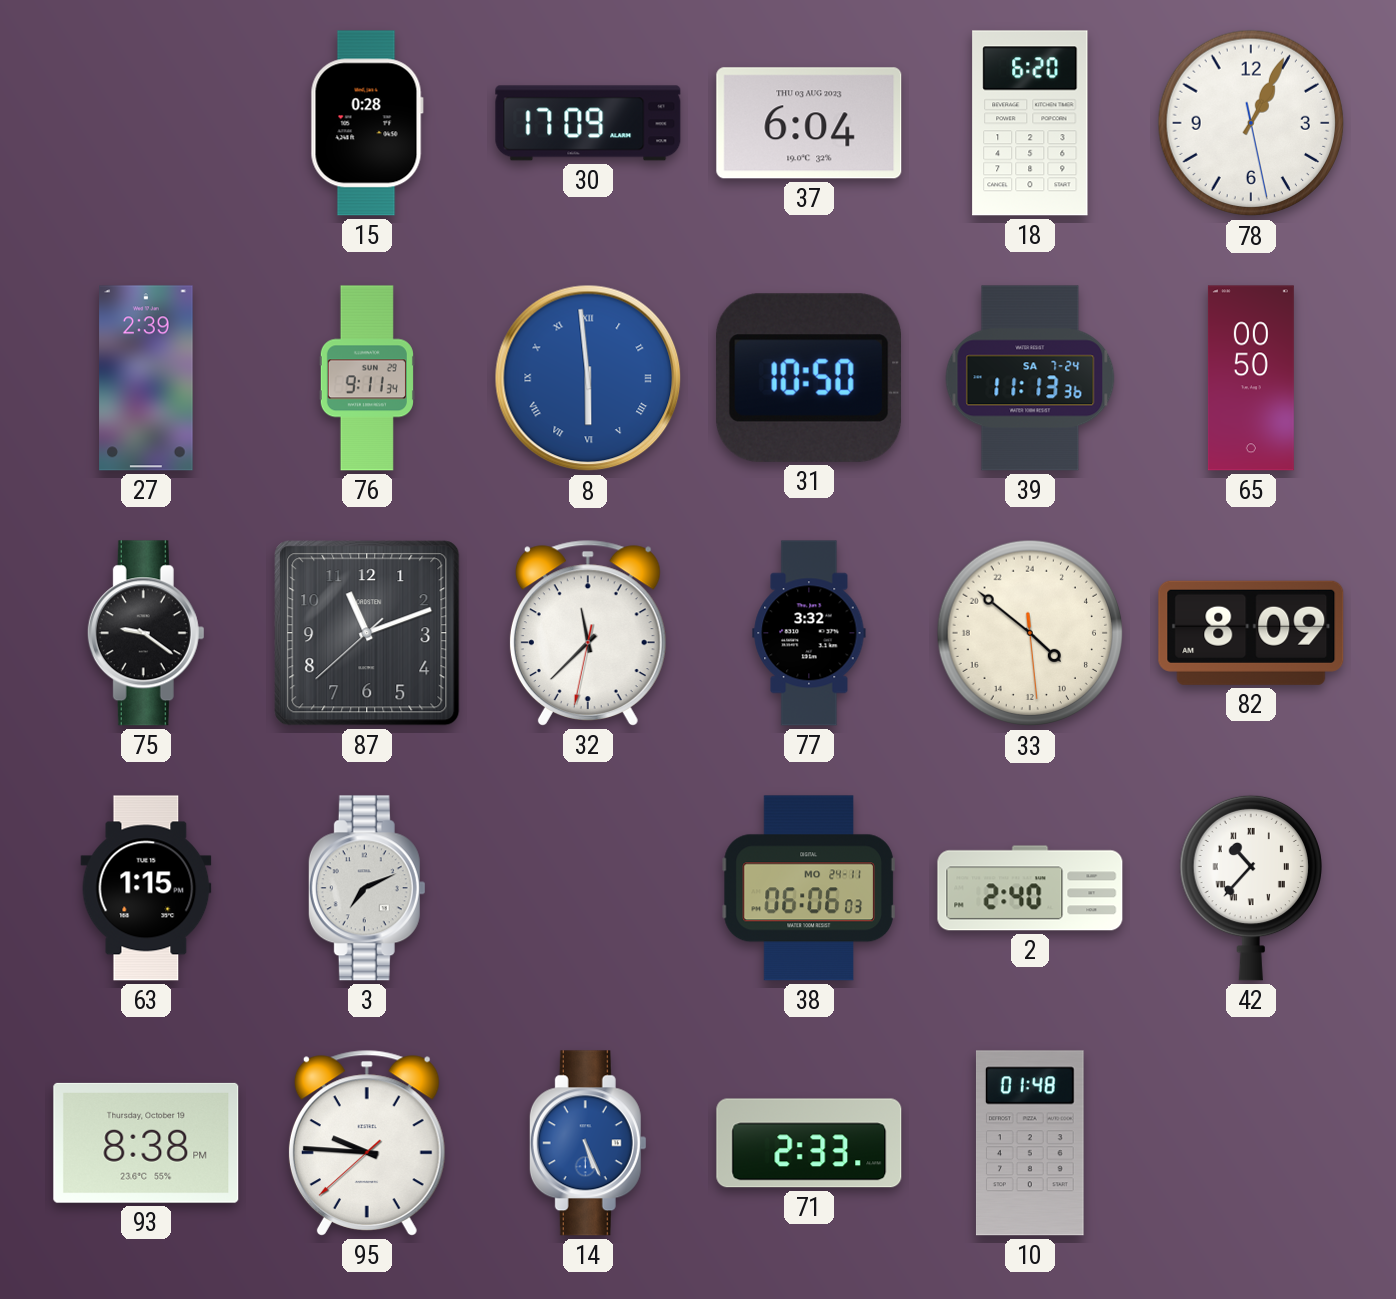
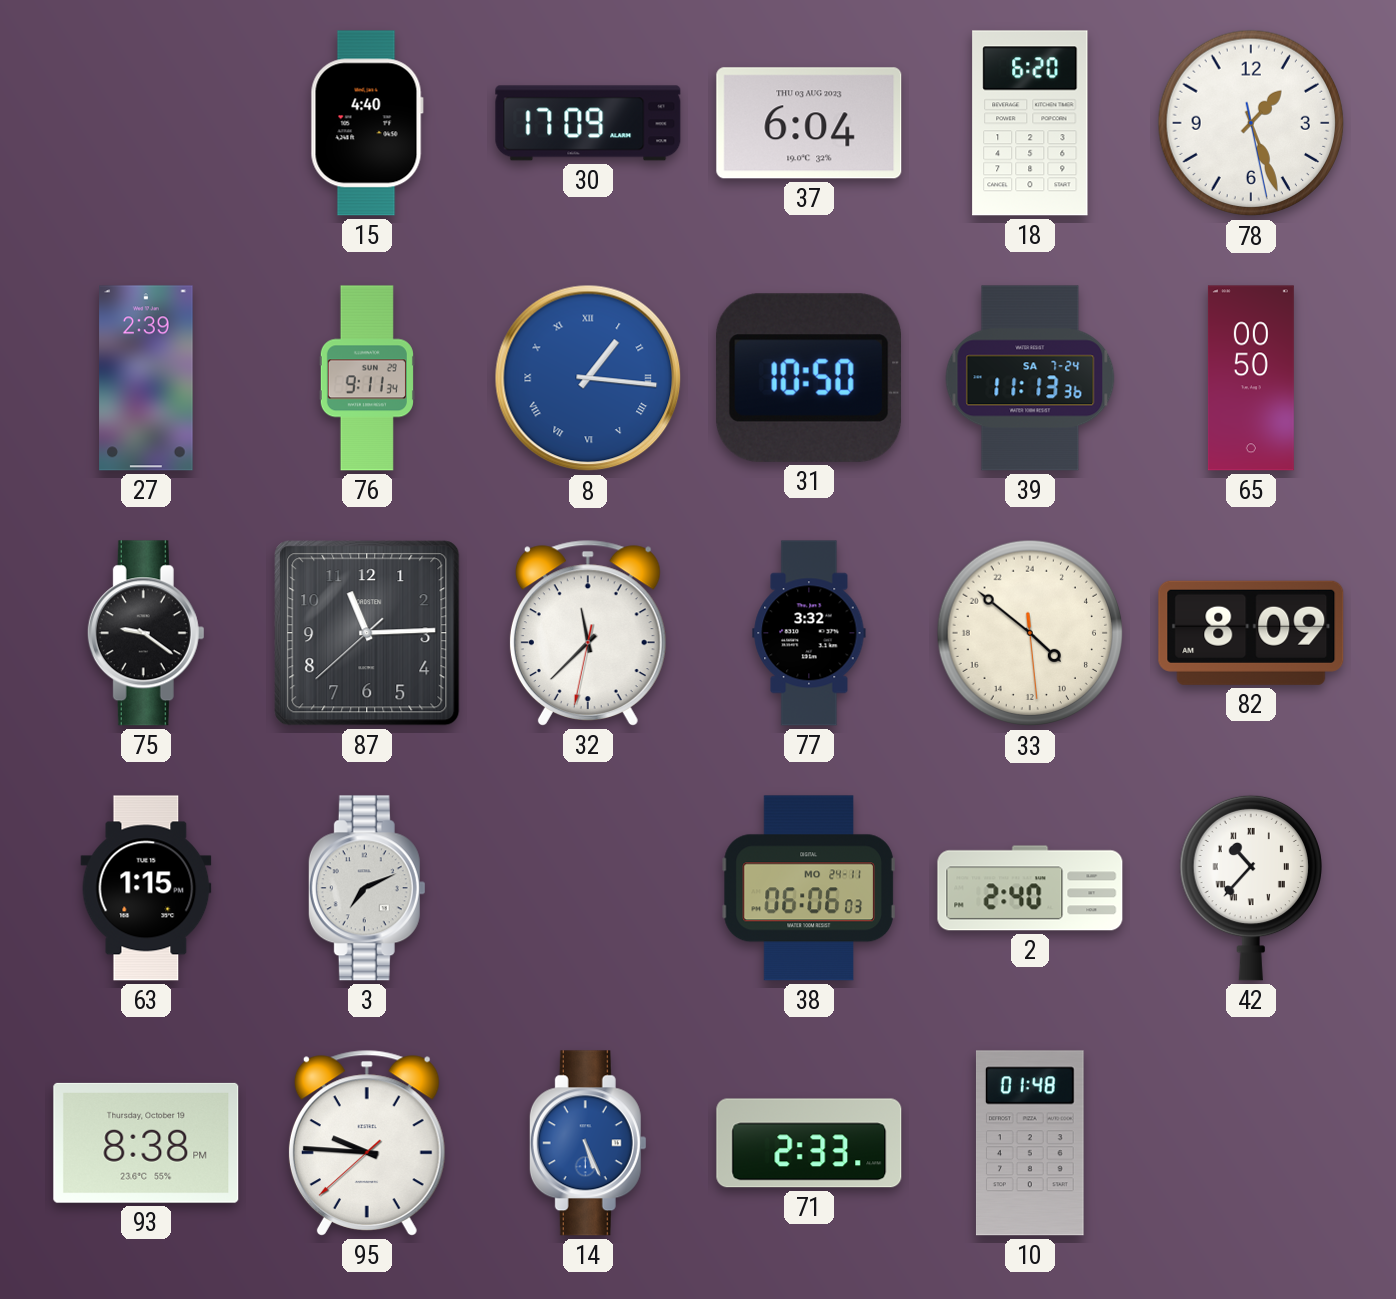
15: 0:28 -> 4:40
78: 1:04 -> 1:26
8: 5:59 -> 1:16
87: 11:11 -> 11:14
